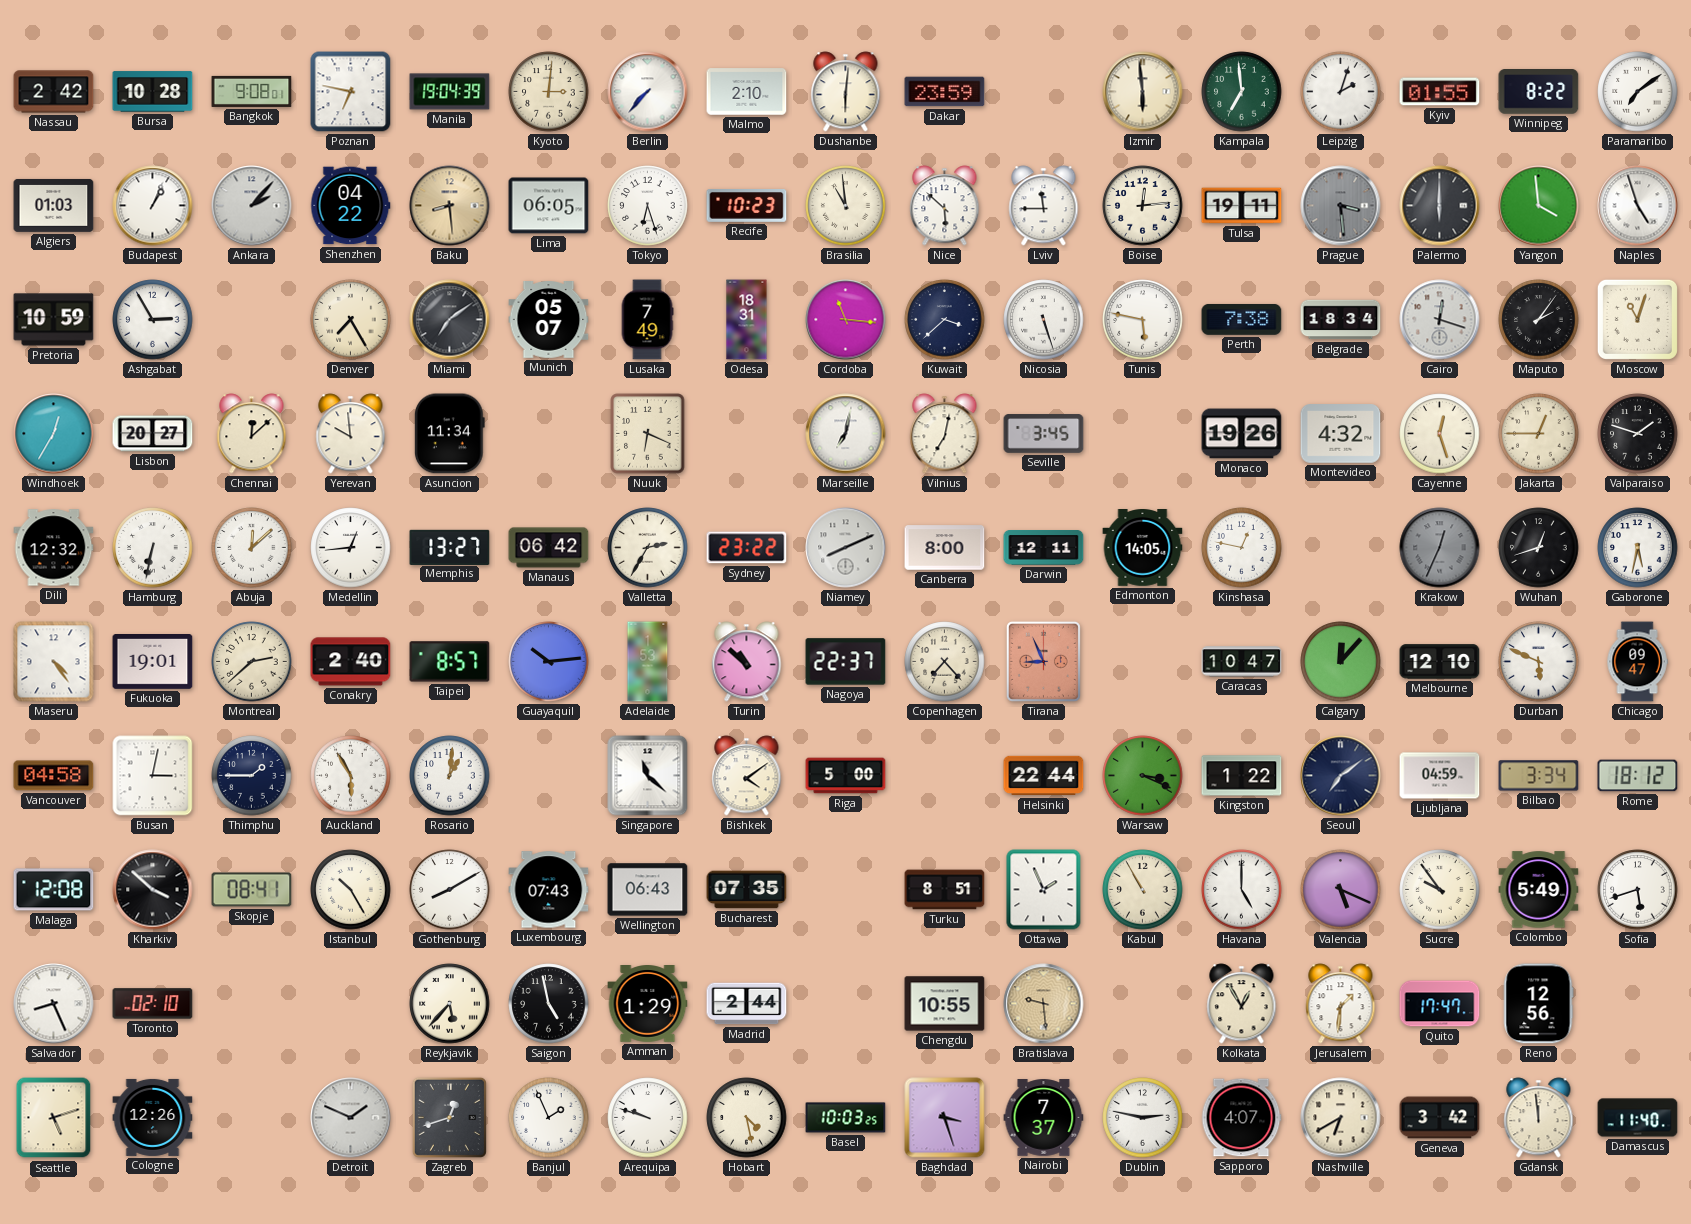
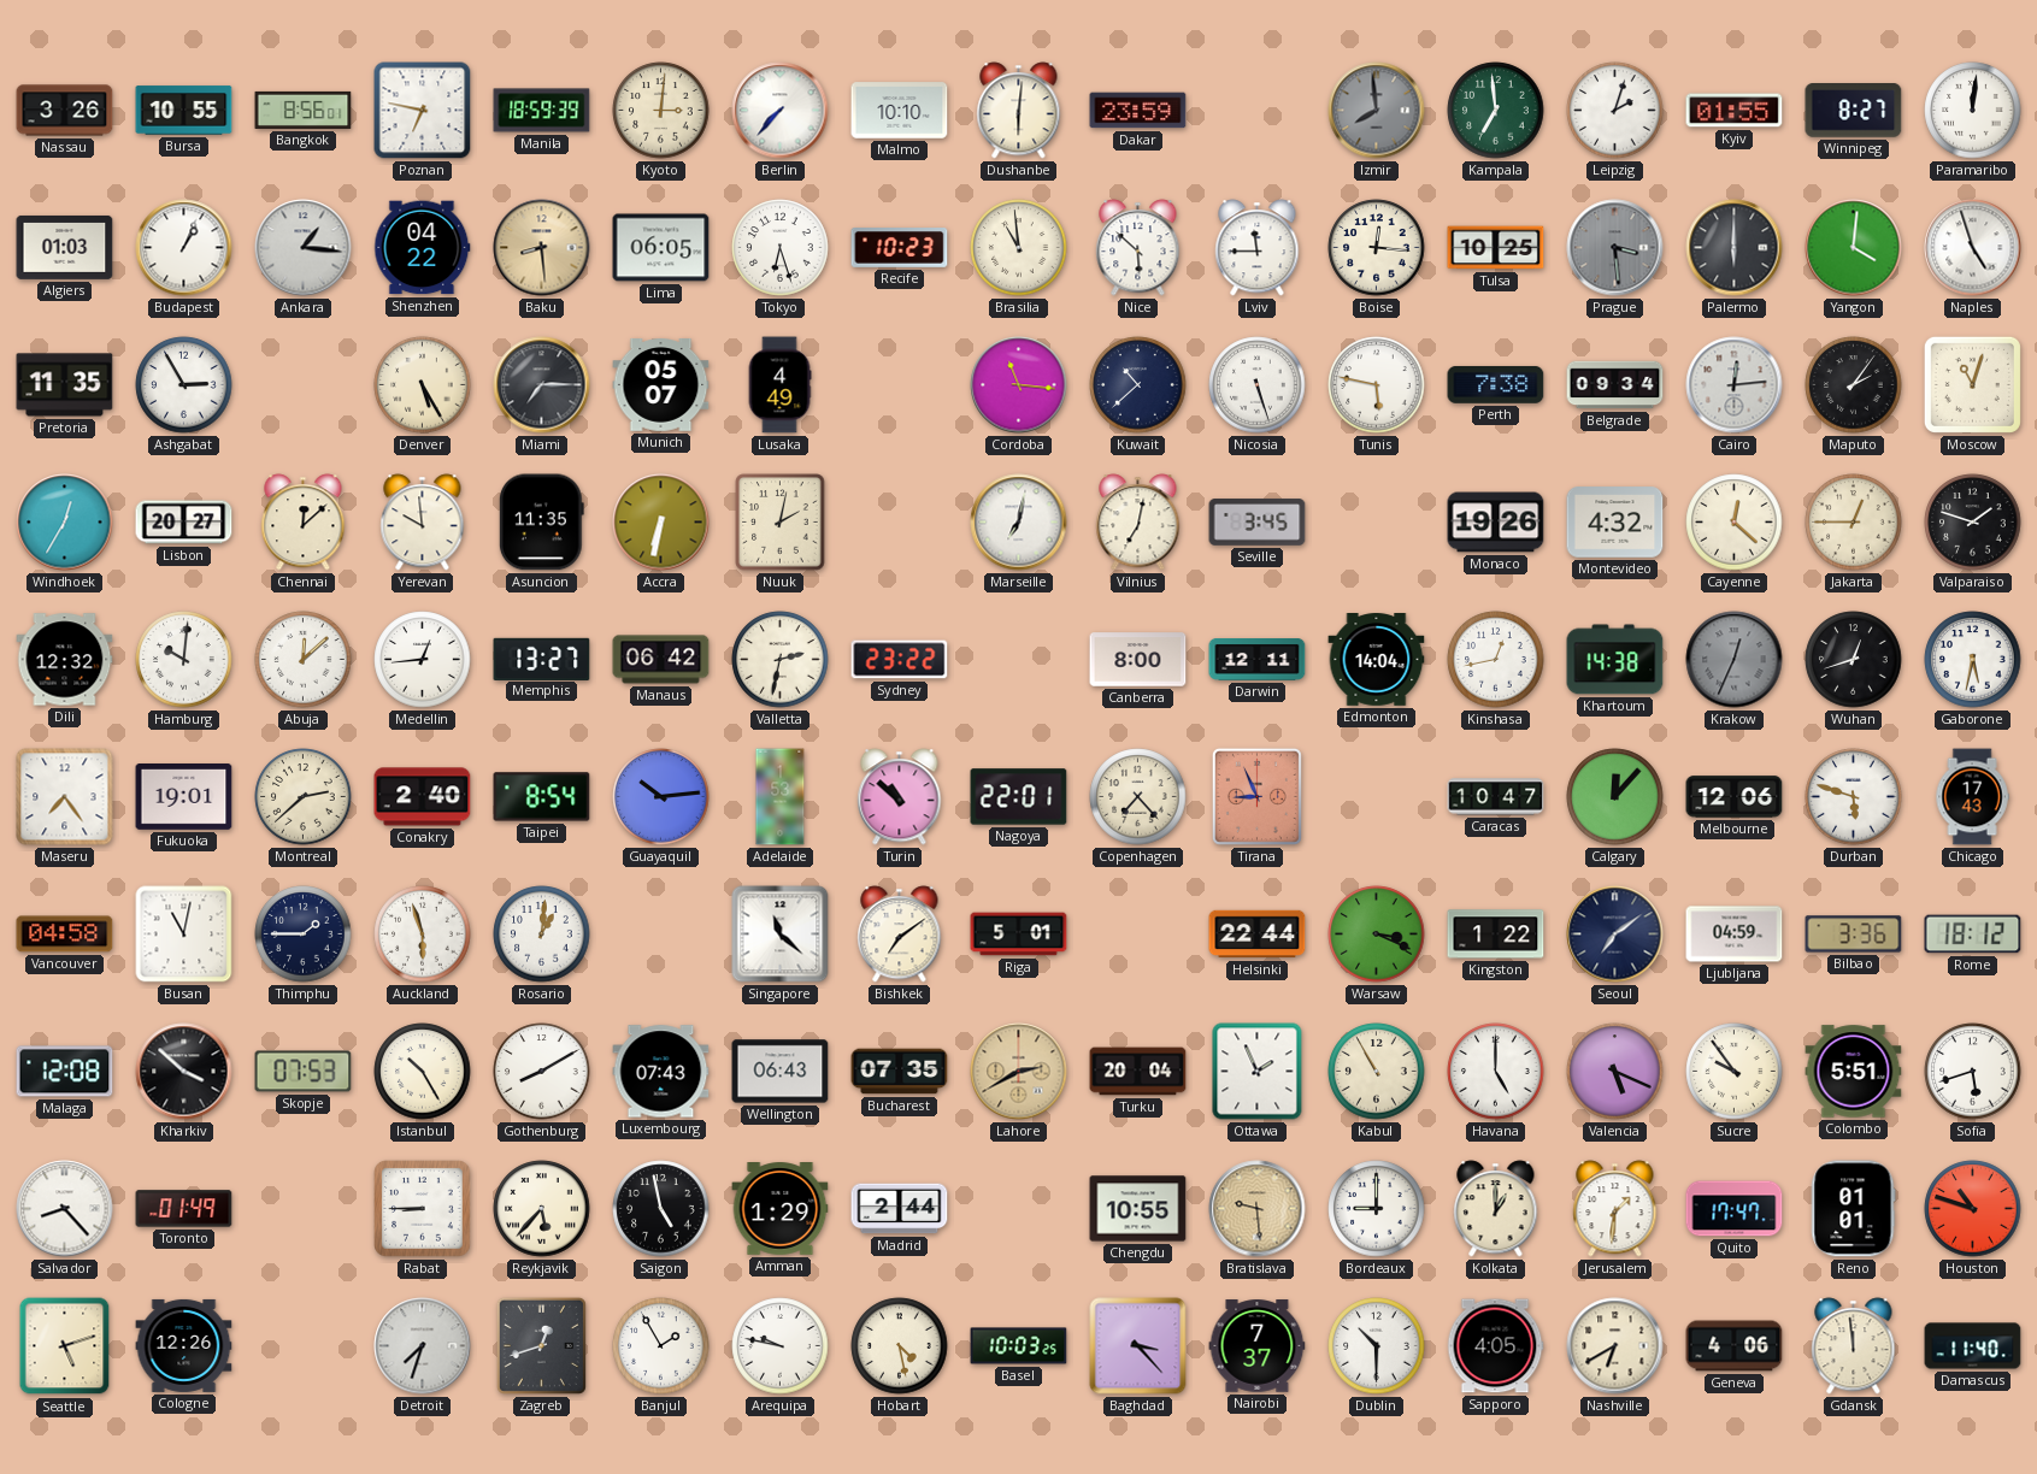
Nassau: 2:42 -> 3:26
Bursa: 10:28 -> 10:55
Bangkok: 9:08 -> 8:56
Manila: 19:04 -> 18:59
Malmo: 2:10 -> 10:10
Izmir: 5:59 -> 7:59
Izmir dial: cream -> grey
Winnipeg: 8:22 -> 8:27
Paramaribo: 7:09 -> 12:01
Ankara: 2:07 -> 1:16
Boise: 12:14 -> 12:16
Tulsa: 19:11 -> 10:25
Yangon: 3:59 -> 4:01
Pretoria: 10:59 -> 11:35
Denver: 7:25 -> 5:25
Miami: 7:09 -> 7:15
Lusaka: 7:49 -> 4:49
Odesa: 18:31 -> none
Kuwait: 3:38 -> 10:38
Belgrade: 18:34 -> 09:34
Cairo: 12:18 -> 12:14
Asuncion: 11:34 -> 11:35
Accra: none -> 6:32
Nuuk: 6:19 -> 2:02
Cayenne: 12:27 -> 12:22
Hamburg: 6:32 -> 10:01
Valletta: 2:35 -> 2:32
Niamey: 8:11 -> none
Edmonton: 14:05 -> 14:04
Kinshasa: 12:47 -> 12:43
Khartoum: none -> 14:38
Maseru: 4:24 -> 7:24
Taipei: 8:57 -> 8:54
Nagoya: 22:37 -> 22:01
Melbourne: 12:10 -> 12:06
Durban: 5:49 -> 5:48
Chicago: 09:47 -> 17:43
Busan: 3:02 -> 11:02
Auckland: 5:55 -> 5:57
Bishkek: 4:09 -> 7:09
Riga: 5:00 -> 5:01
Bilbao: 3:34 -> 3:36
Skopje: 08:41 -> 07:53
Lahore: none -> 2:40
Turku: 8:51 -> 20:04
Colombo: 5:49 -> 5:51
Salvador: 8:26 -> 8:23
Toronto: 02:10 -> 01:49
Rabat: none -> 8:45
Bordeaux: none -> 9:00
Kolkata: 12:55 -> 1:00
Reno: 12:56 -> 01:01
Houston: none -> 10:48
Detroit: 1:49 -> 7:33
Banjul: 1:56 -> 1:55
Arequipa: 9:48 -> 9:47
Baghdad: 3:27 -> 3:23
Dublin: 2:47 -> 10:30
Sapporo: 4:07 -> 4:05
Geneva: 3:42 -> 4:06
